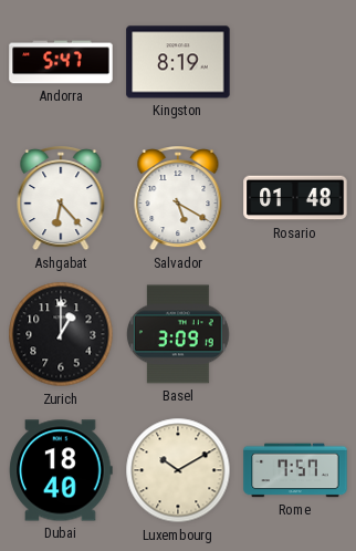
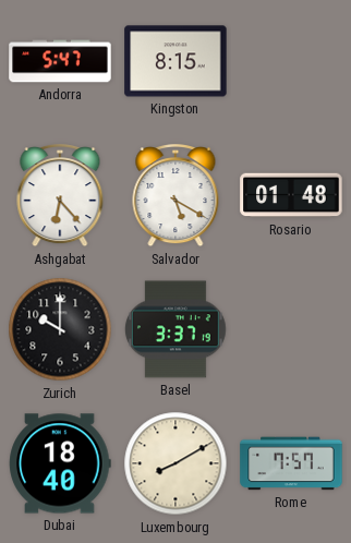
Kingston: 8:19 -> 8:15
Zurich: 1:00 -> 10:00
Basel: 3:09 -> 3:37
Luxembourg: 10:10 -> 8:10
